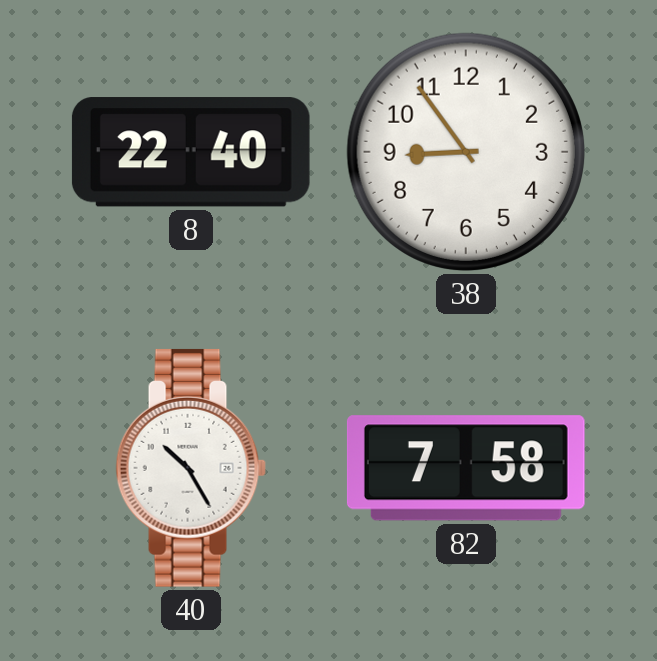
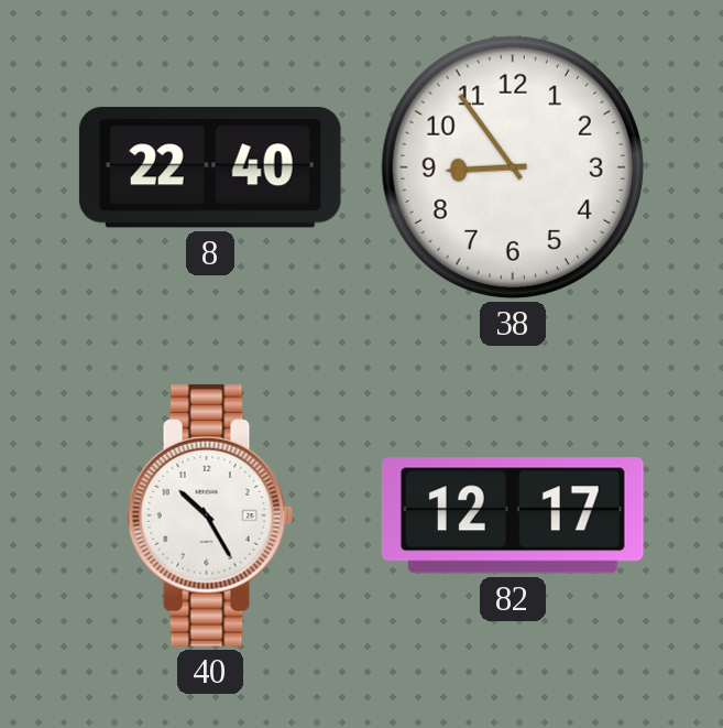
82: 7:58 -> 12:17
